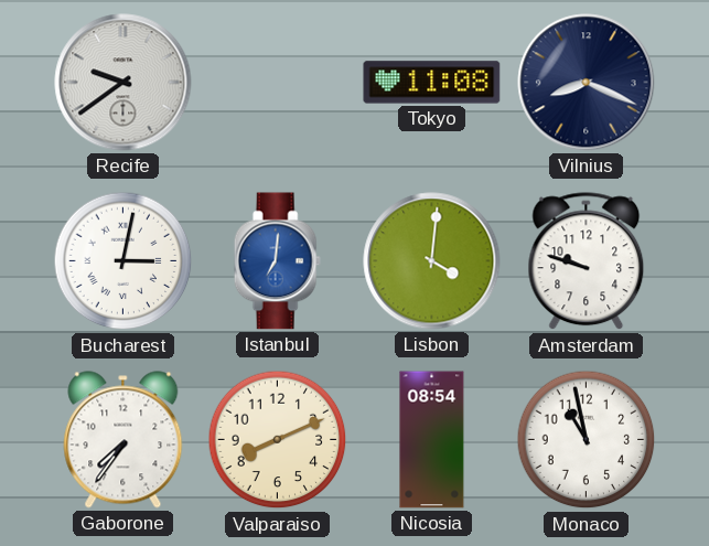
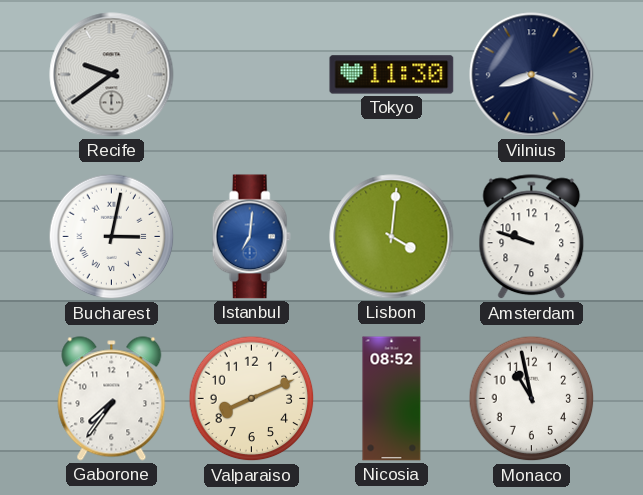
Tokyo: 11:08 -> 11:30
Nicosia: 08:54 -> 08:52
